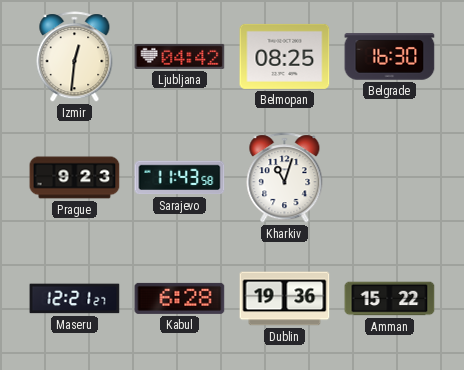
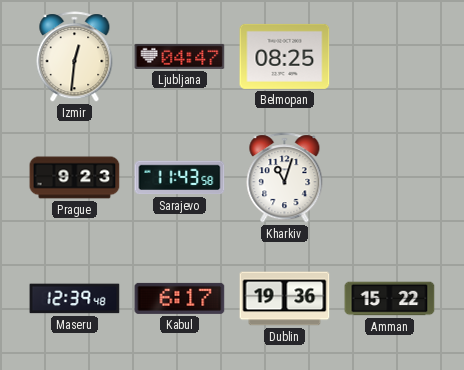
Ljubljana: 04:42 -> 04:47
Belgrade: 16:30 -> none
Maseru: 12:21 -> 12:39
Kabul: 6:28 -> 6:17
